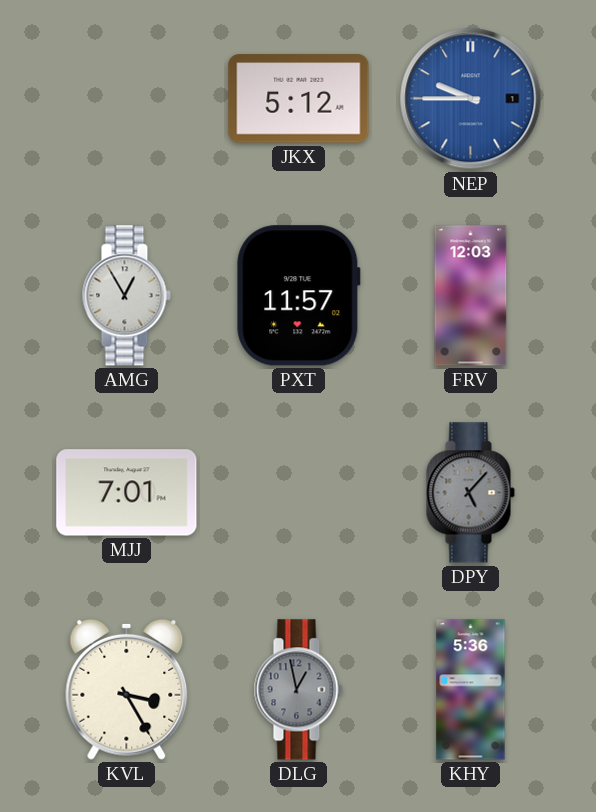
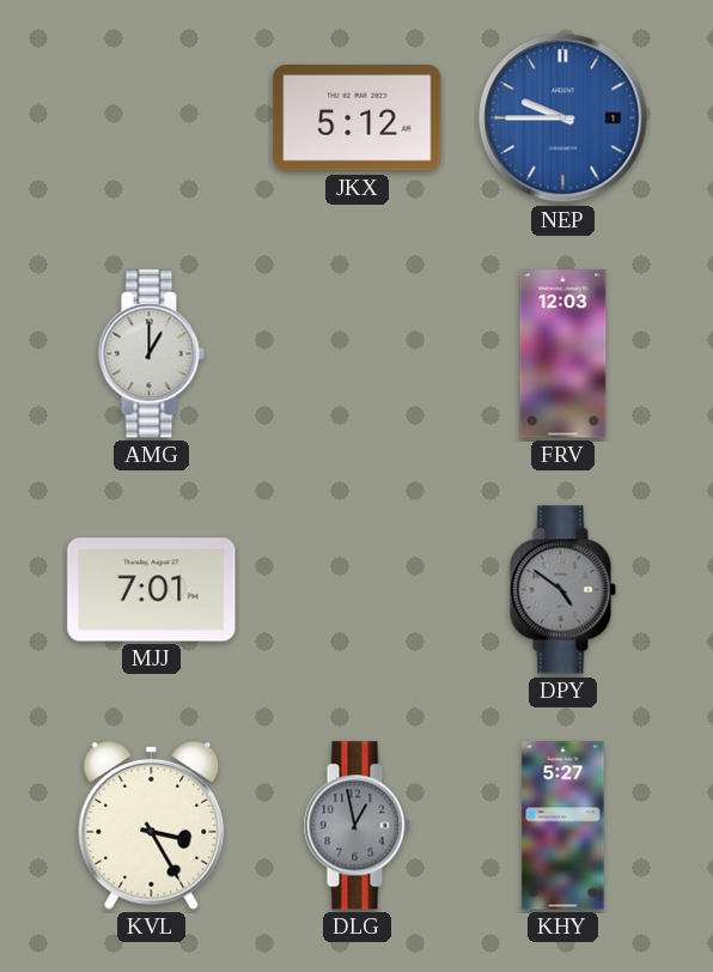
AMG: 12:55 -> 1:00
PXT: 11:57 -> none
DPY: 5:07 -> 4:51
KHY: 5:36 -> 5:27
